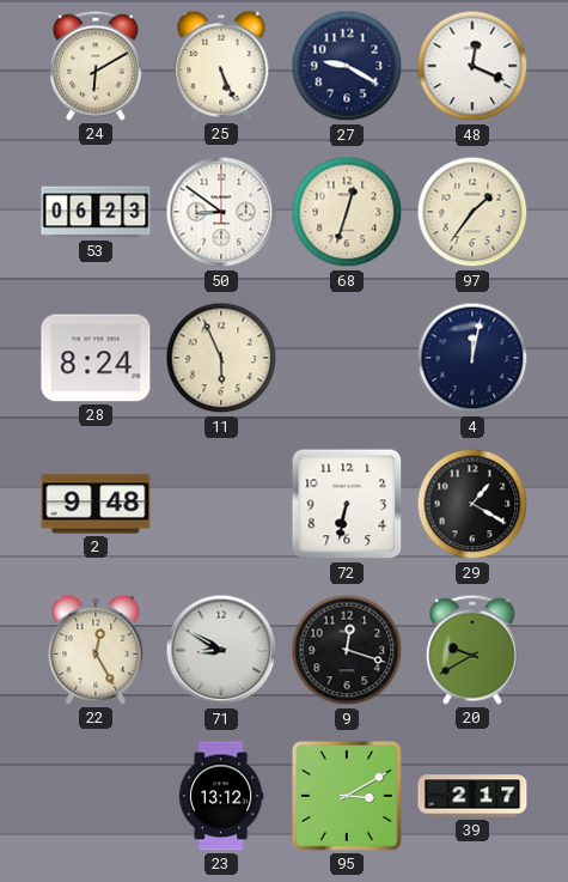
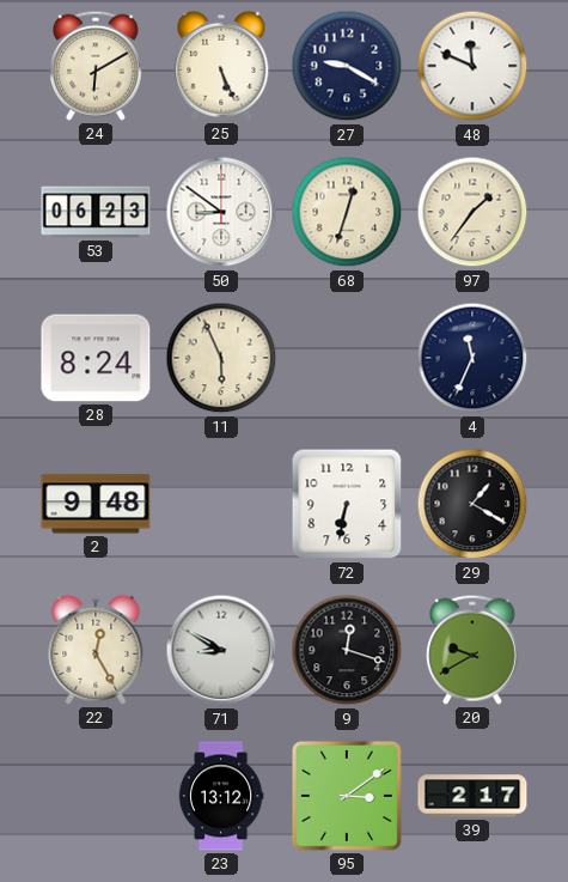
48: 12:19 -> 11:49
4: 12:02 -> 11:34
95: 3:10 -> 3:09
